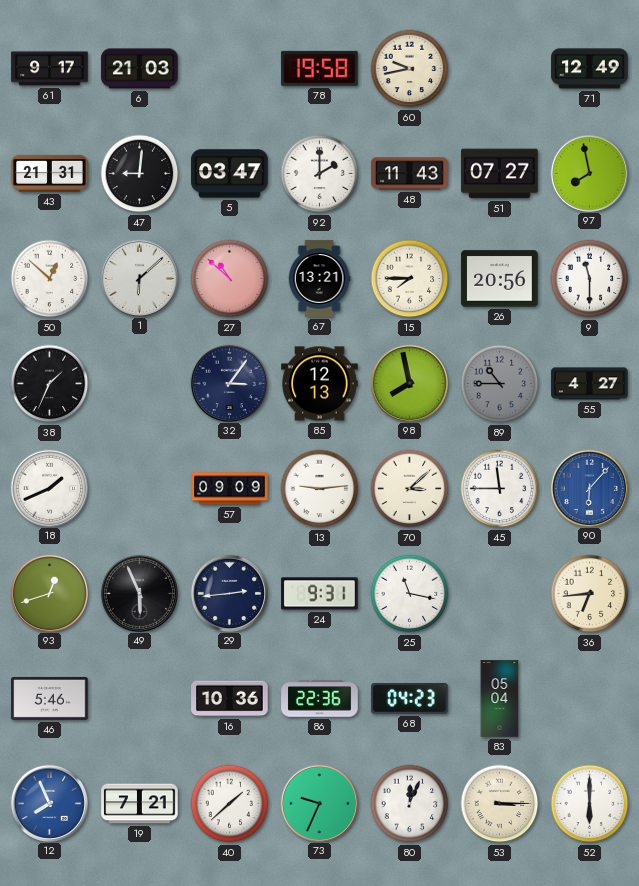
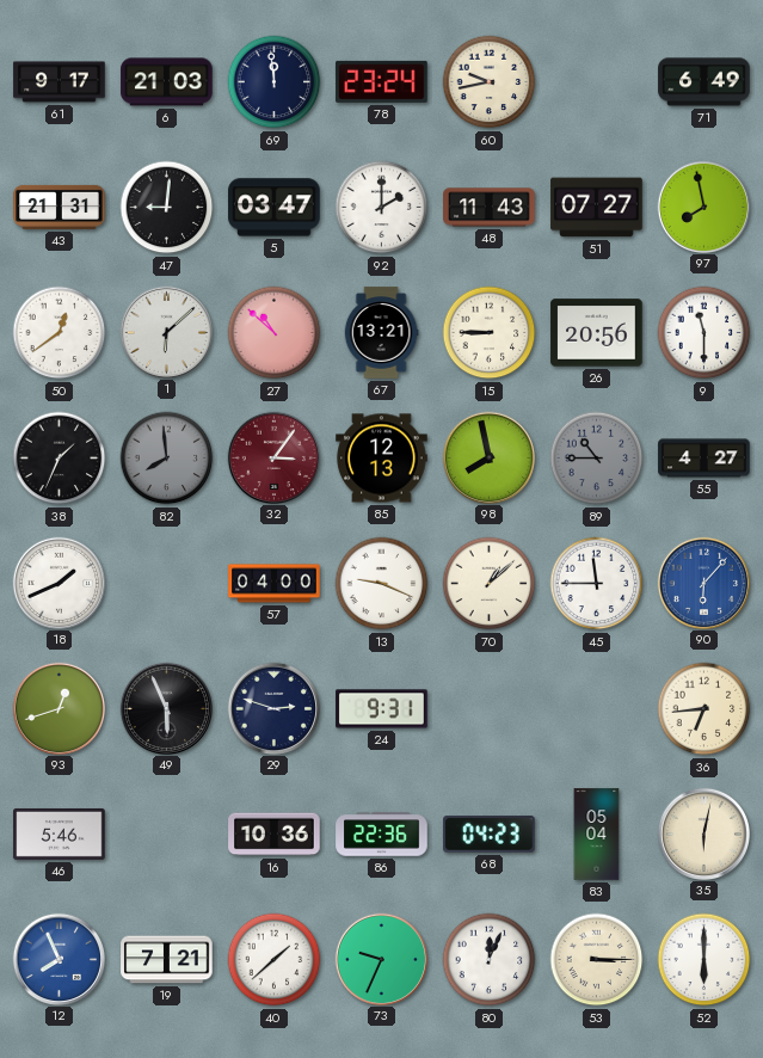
69: none -> 11:59
78: 19:58 -> 23:24
71: 12:49 -> 6:49
50: 12:52 -> 12:39
15: 7:45 -> 8:45
82: none -> 7:59
32 dial: navy -> burgundy
57: 09:09 -> 04:00
13: 9:14 -> 9:19
70: 3:08 -> 1:08
29: 2:44 -> 2:48
25: 11:17 -> none
35: none -> 6:02
